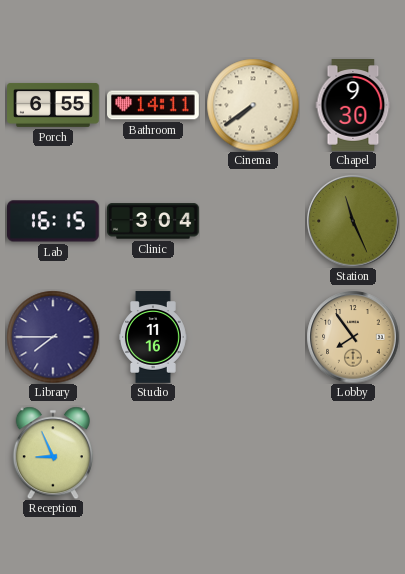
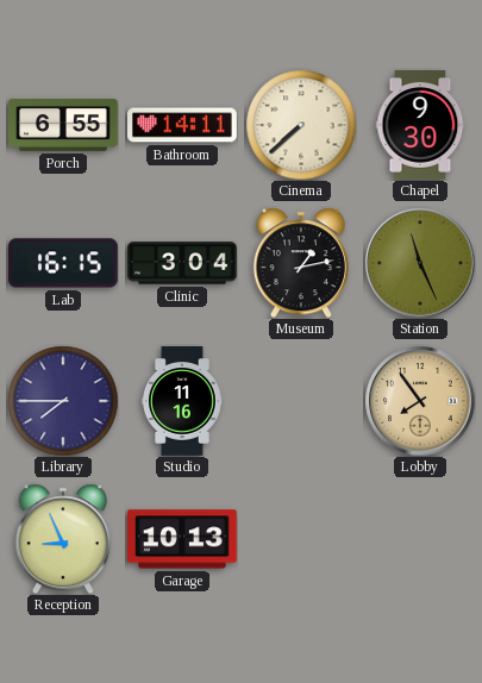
Cinema: 7:39 -> 7:38
Museum: none -> 1:13
Garage: none -> 10:13
